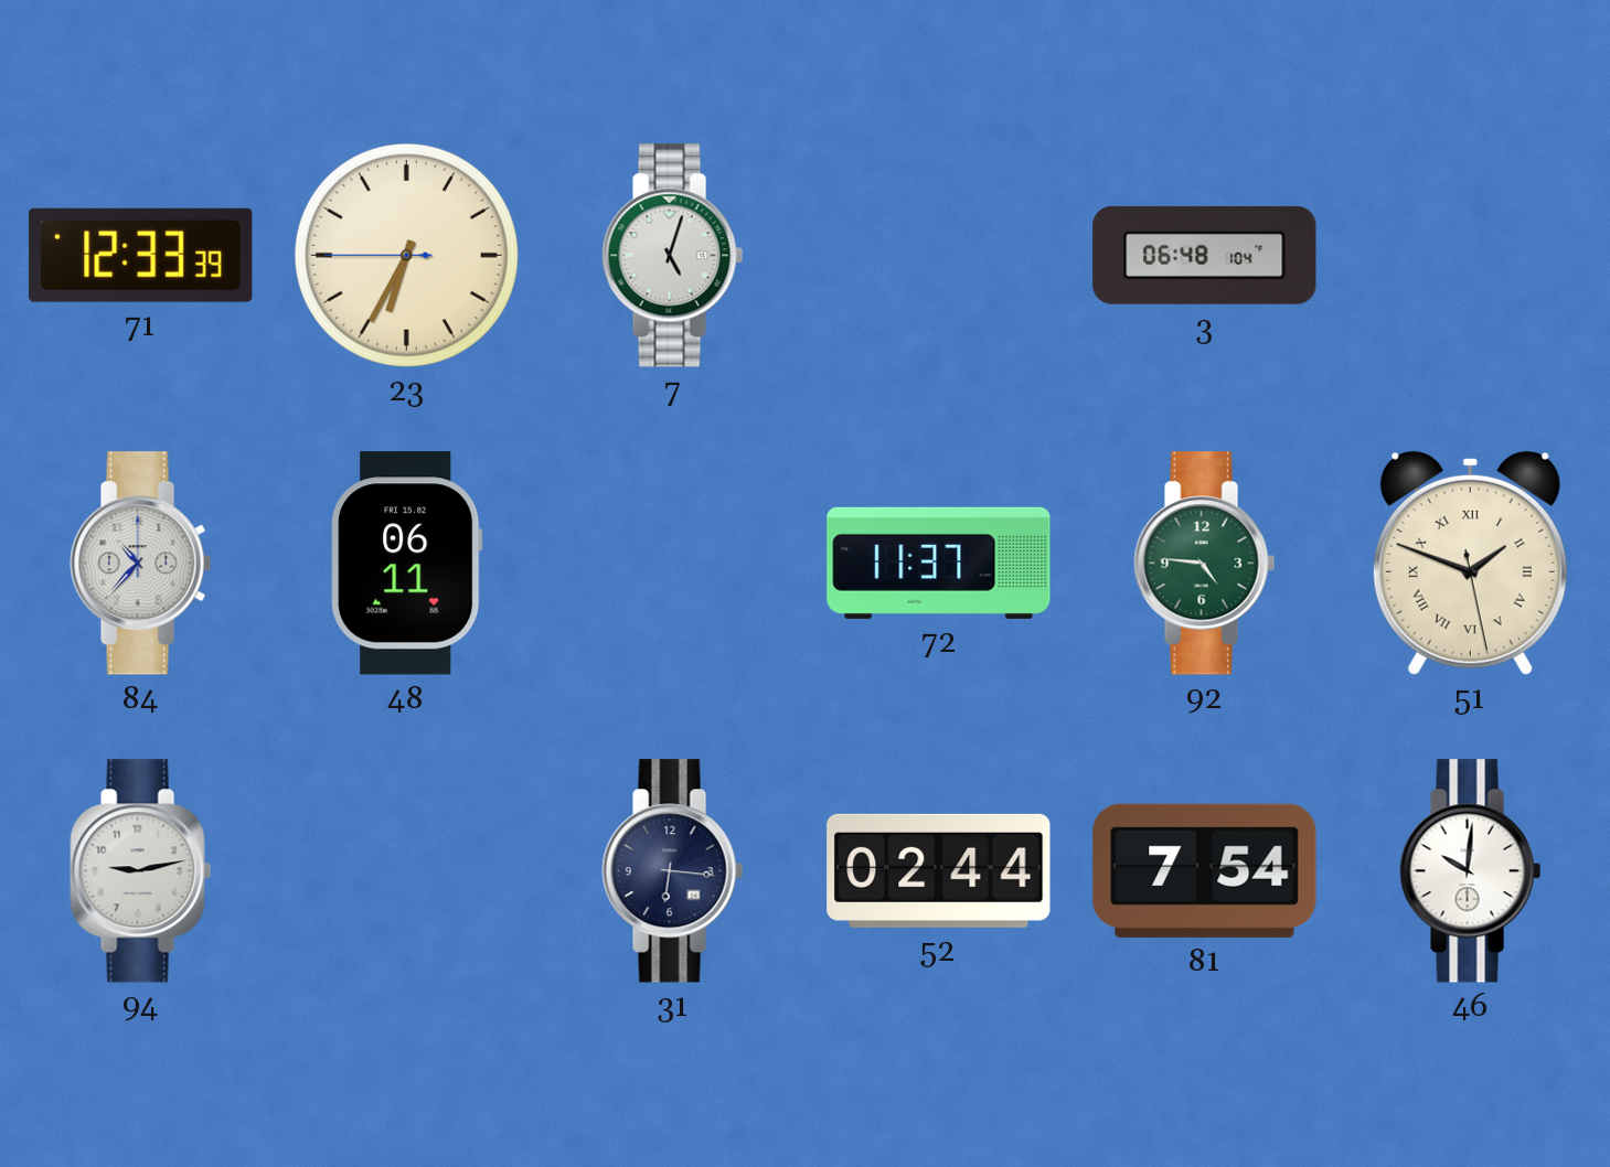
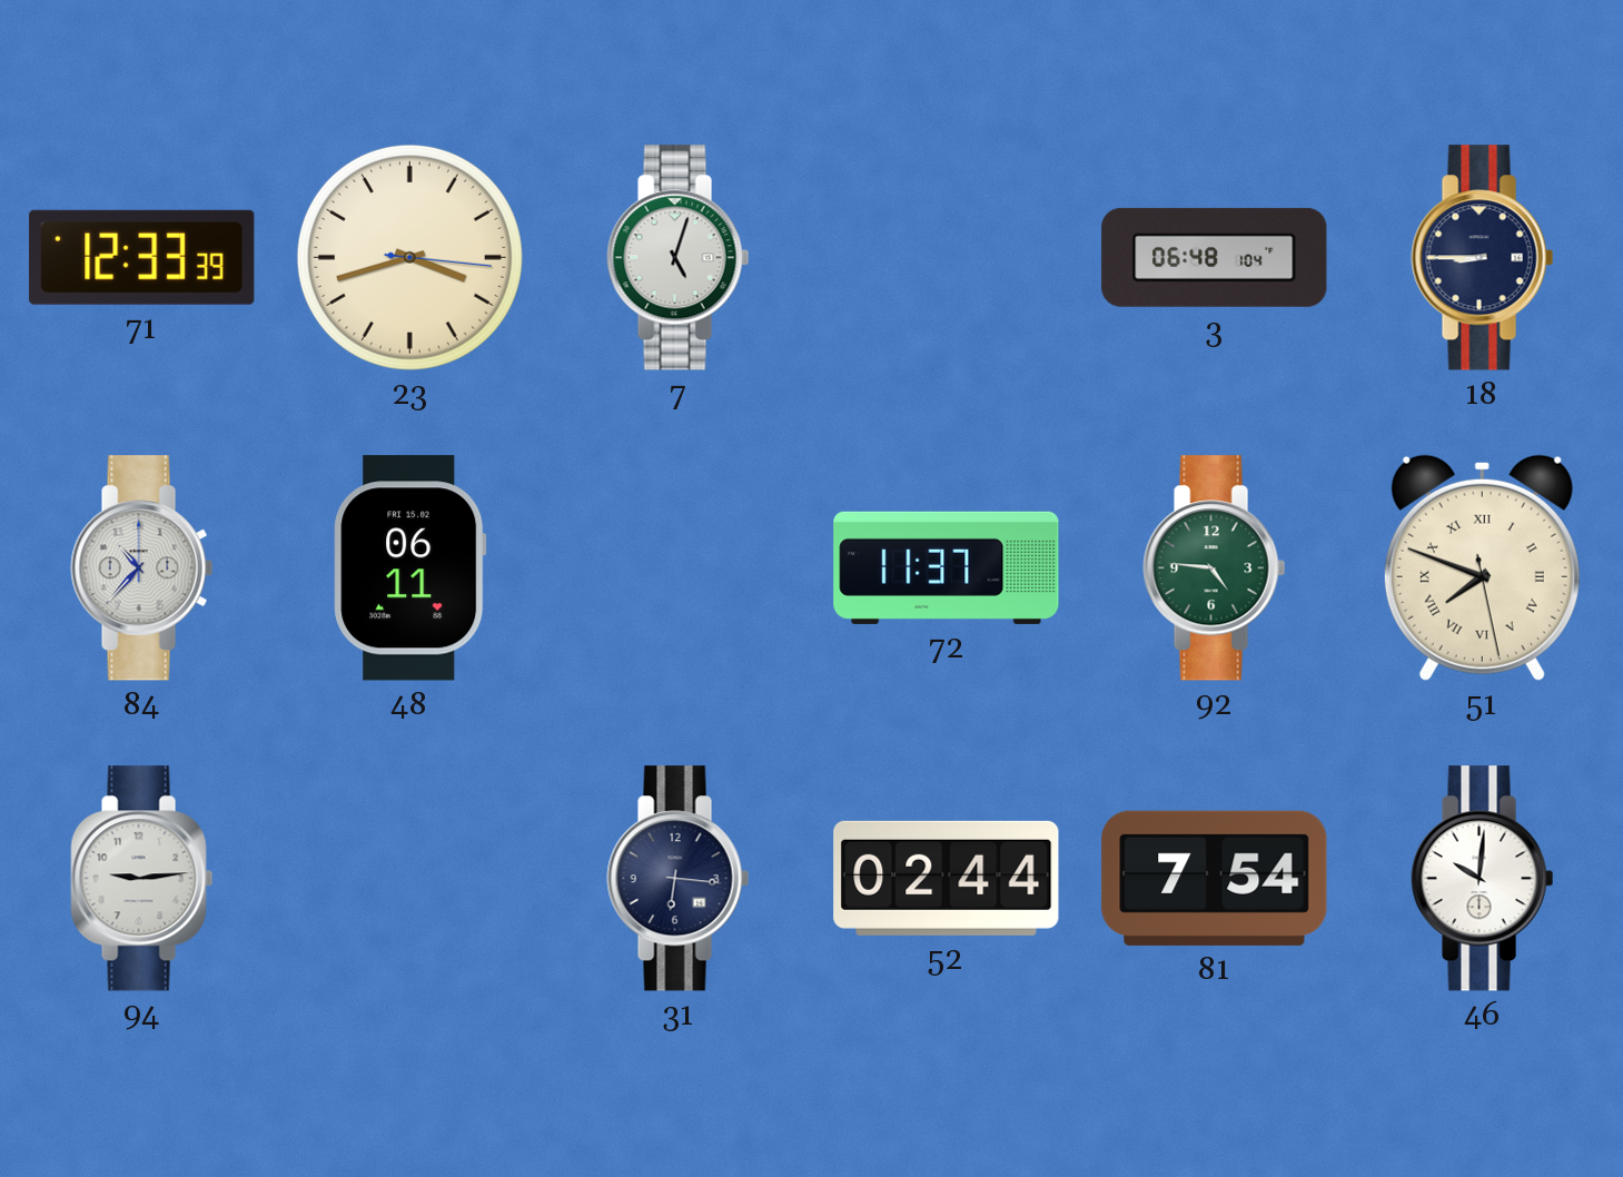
23: 6:34 -> 3:42
18: none -> 8:45
51: 1:48 -> 7:48
94: 9:13 -> 9:14
